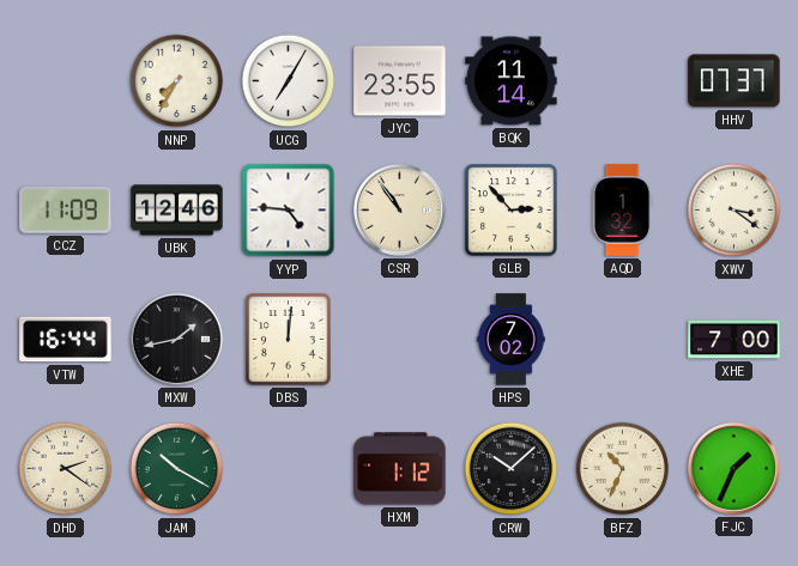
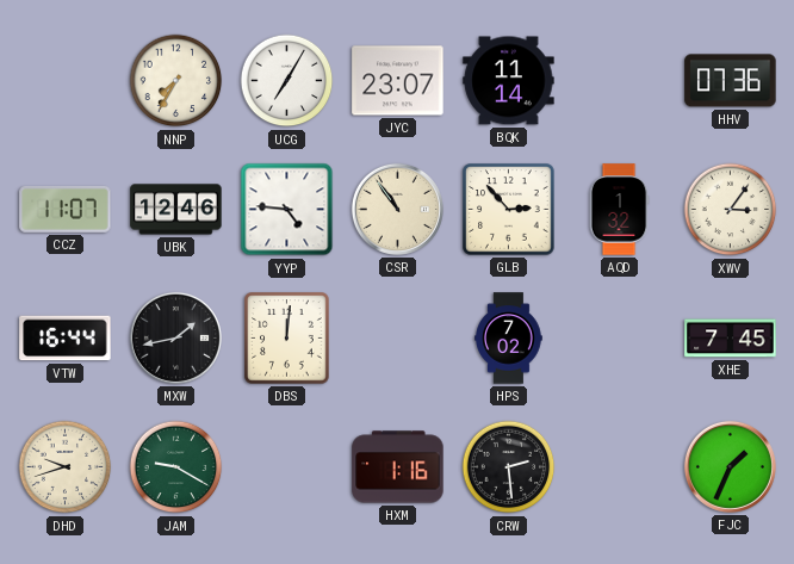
JYC: 23:55 -> 23:07
HHV: 07:37 -> 07:36
CCZ: 11:09 -> 11:07
XWV: 3:21 -> 3:06
XHE: 7:00 -> 7:45
DHD: 2:21 -> 9:42
JAM: 10:20 -> 9:20
HXM: 1:12 -> 1:16
CRW: 10:08 -> 2:29
BFZ: 10:34 -> none
